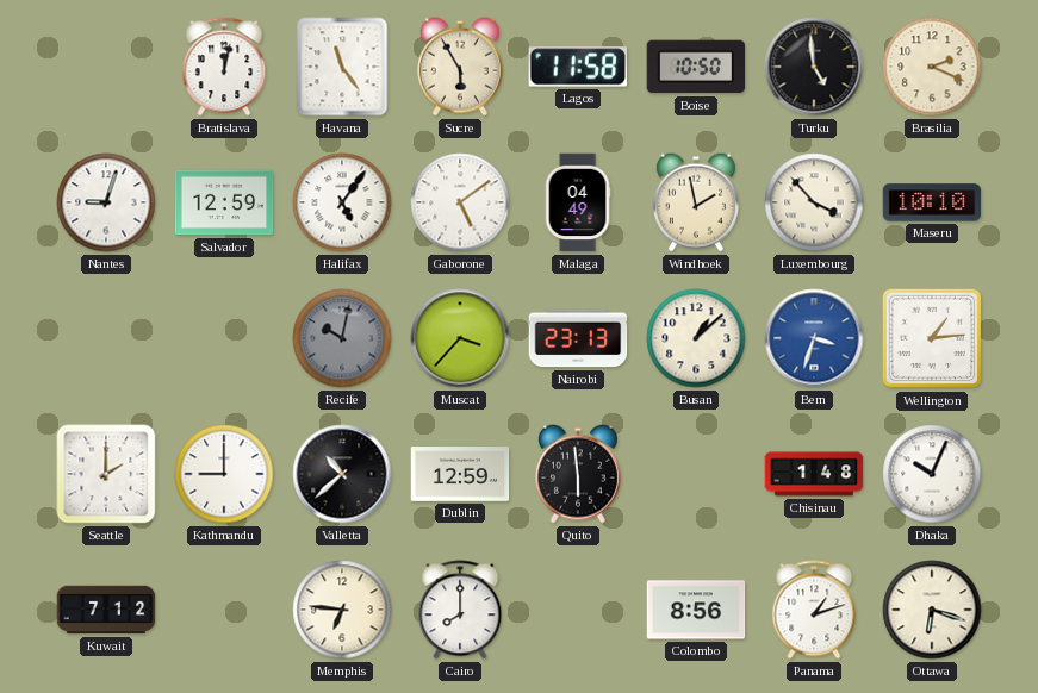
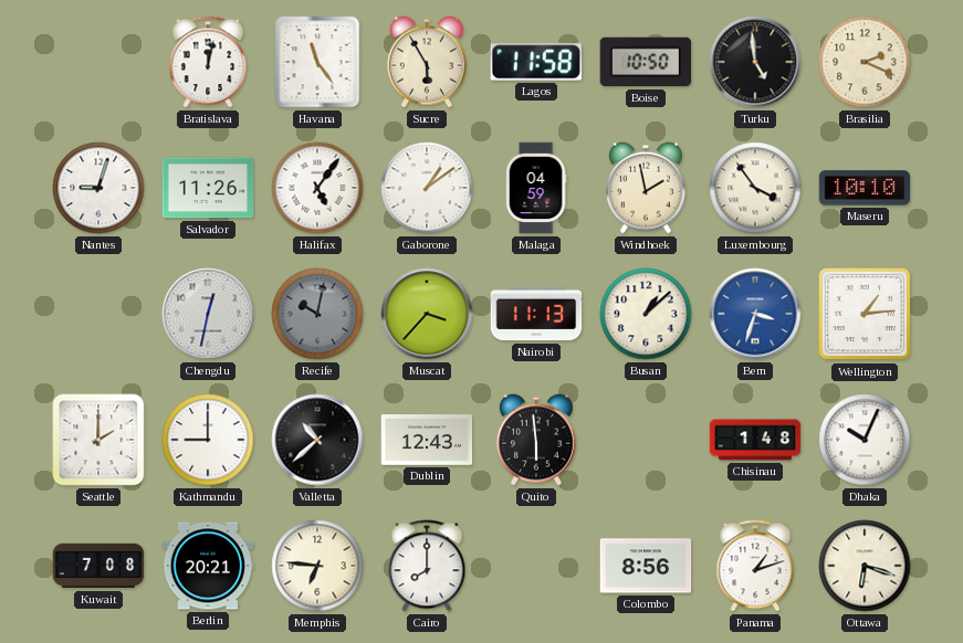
Salvador: 12:59 -> 11:26
Gaborone: 5:09 -> 1:09
Malaga: 04:49 -> 04:59
Luxembourg: 3:53 -> 3:54
Chengdu: none -> 12:32
Nairobi: 23:13 -> 11:13
Dublin: 12:59 -> 12:43
Kuwait: 7:12 -> 7:08
Berlin: none -> 20:21
